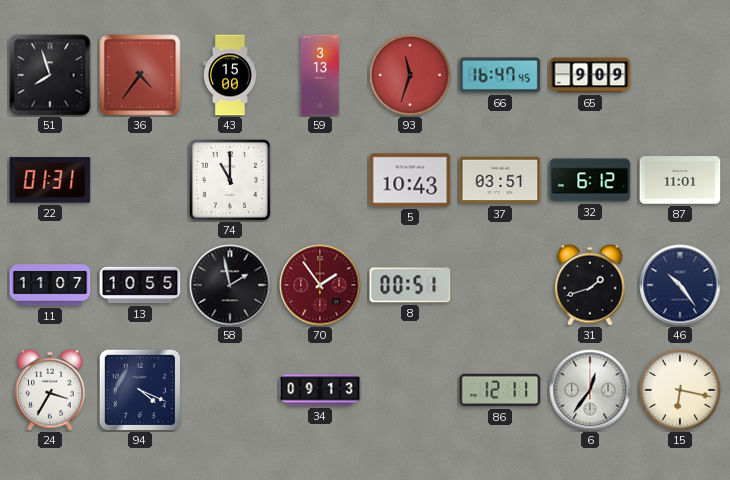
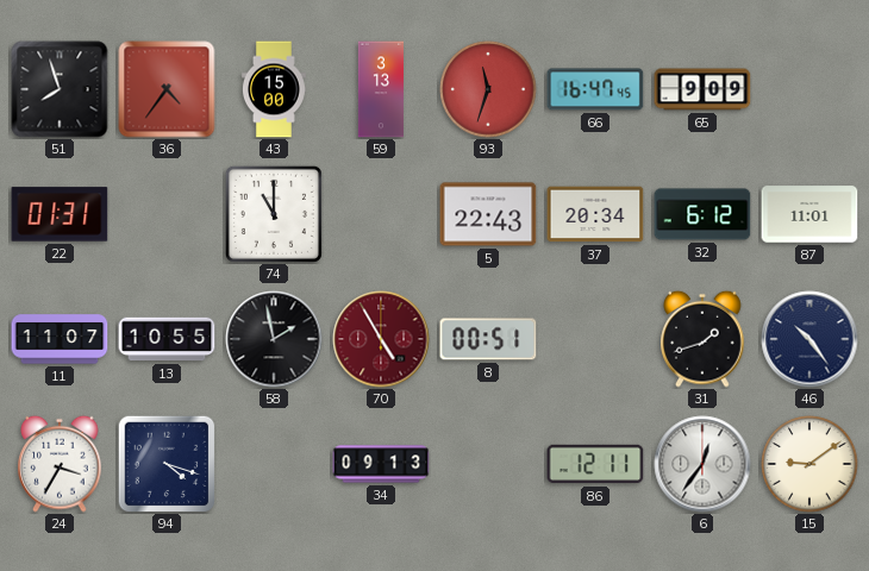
5: 10:43 -> 22:43
37: 03:51 -> 20:34
70: 1:54 -> 4:55
94: 4:19 -> 4:18
15: 6:17 -> 9:09
